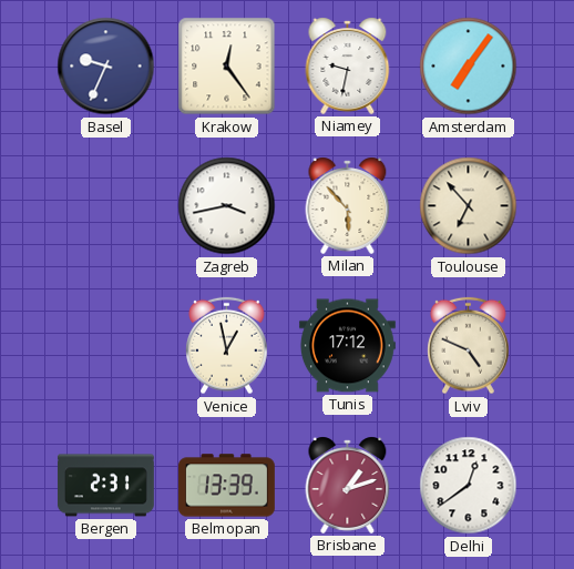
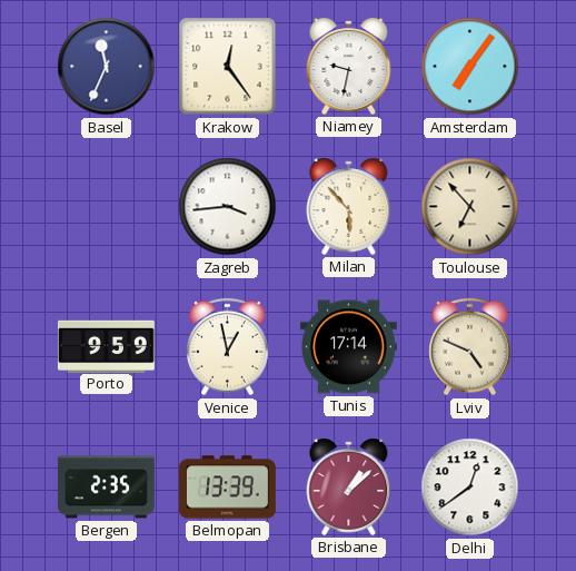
Basel: 9:34 -> 11:34
Zagreb: 3:43 -> 3:44
Porto: none -> 9:59
Tunis: 17:12 -> 17:14
Bergen: 2:31 -> 2:35
Brisbane: 1:12 -> 1:08
